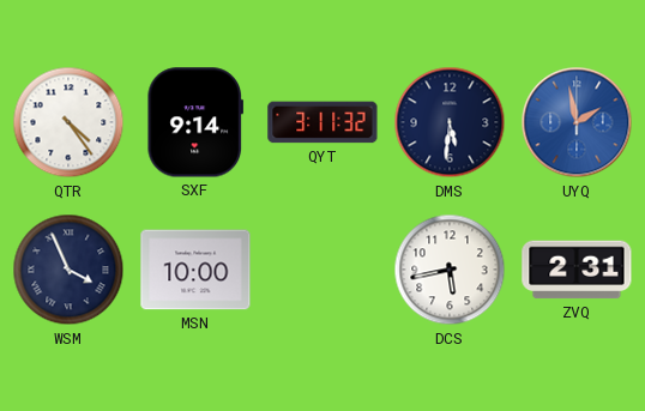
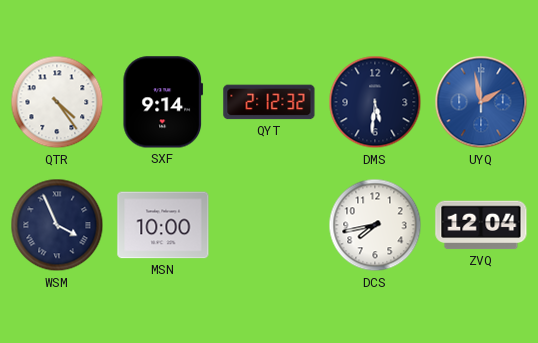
QYT: 3:11 -> 2:12
DCS: 5:43 -> 7:43
ZVQ: 2:31 -> 12:04
